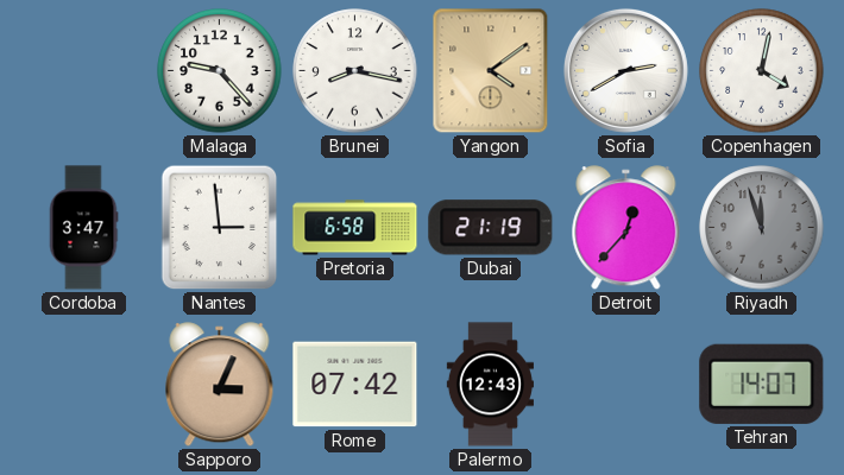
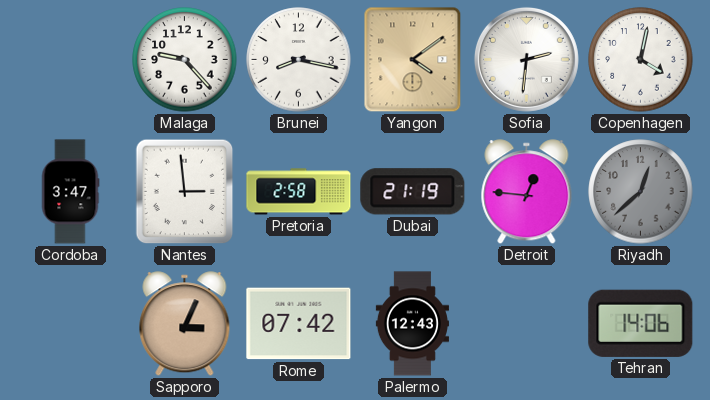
Sofia: 2:40 -> 2:31
Pretoria: 6:58 -> 2:58
Detroit: 12:37 -> 12:46
Riyadh: 11:57 -> 12:38
Tehran: 14:07 -> 14:06
